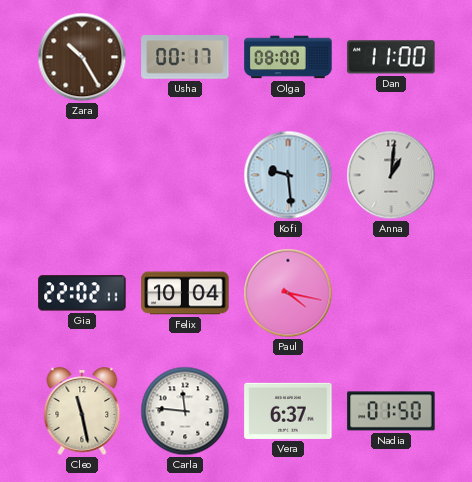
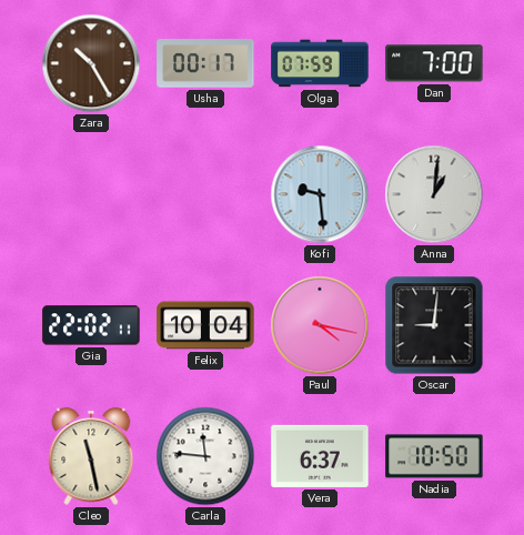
Olga: 08:00 -> 07:59
Dan: 11:00 -> 7:00
Oscar: none -> 9:01
Nadia: 01:50 -> 10:50
